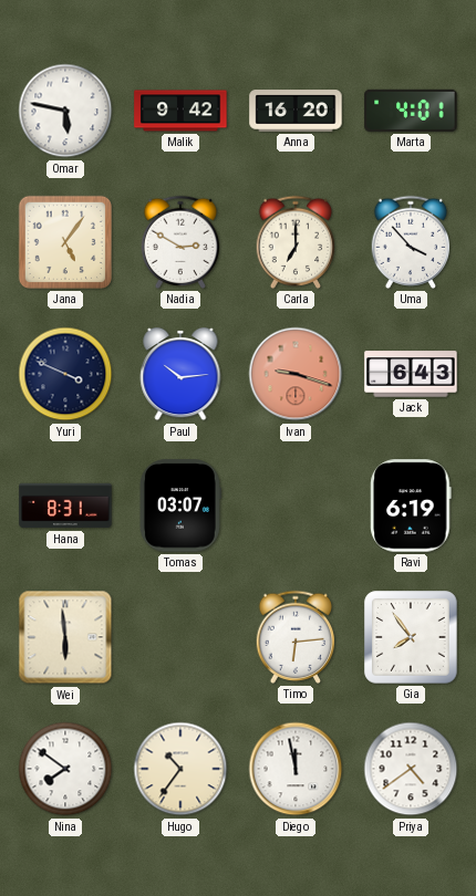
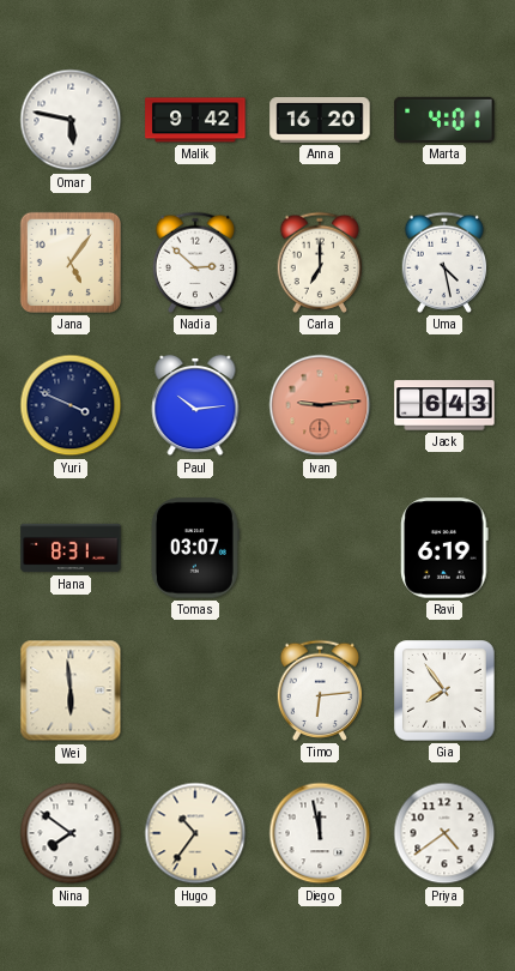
Nadia: 2:50 -> 2:52
Uma: 3:53 -> 4:28
Ivan: 9:18 -> 9:14
